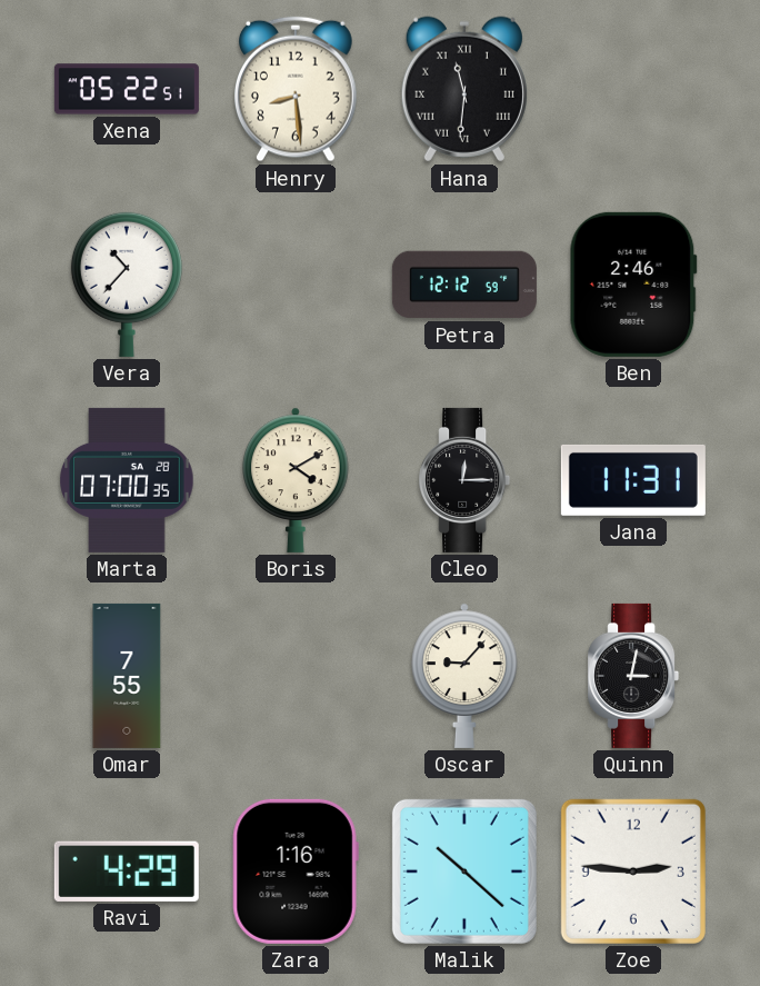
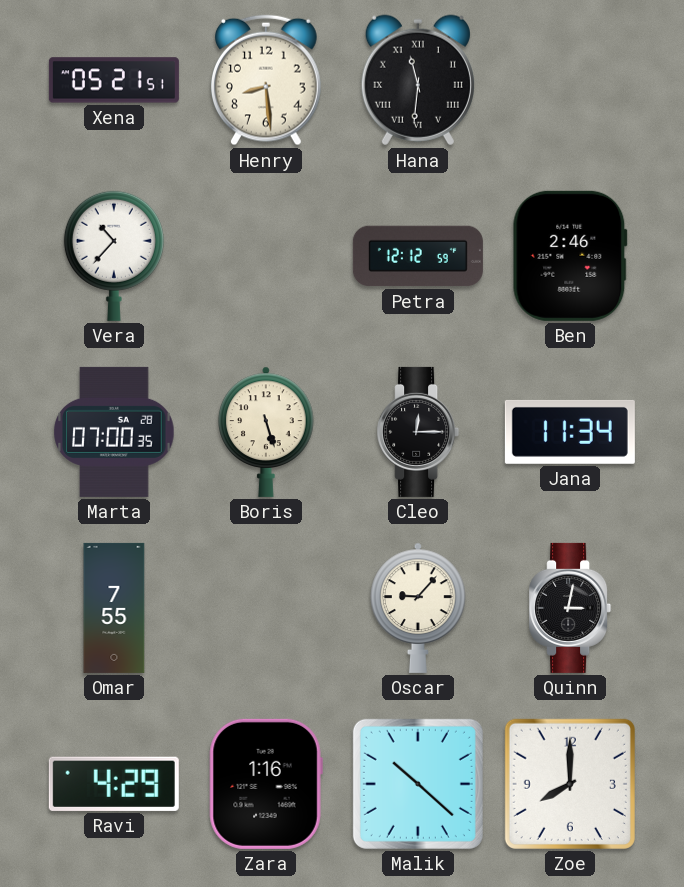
Xena: 05:22 -> 05:21
Boris: 4:10 -> 5:27
Jana: 11:31 -> 11:34
Zoe: 2:46 -> 8:00
